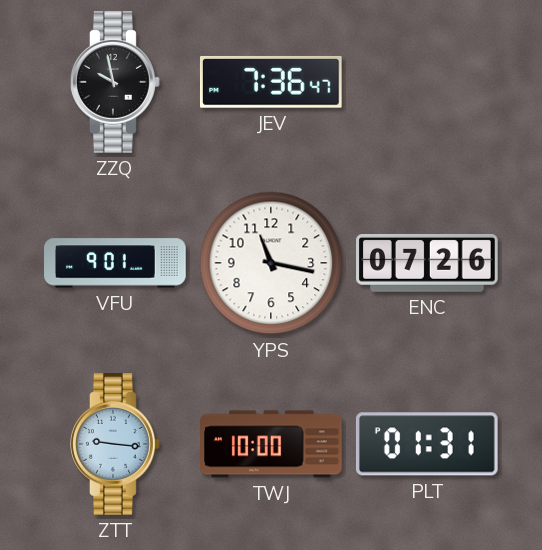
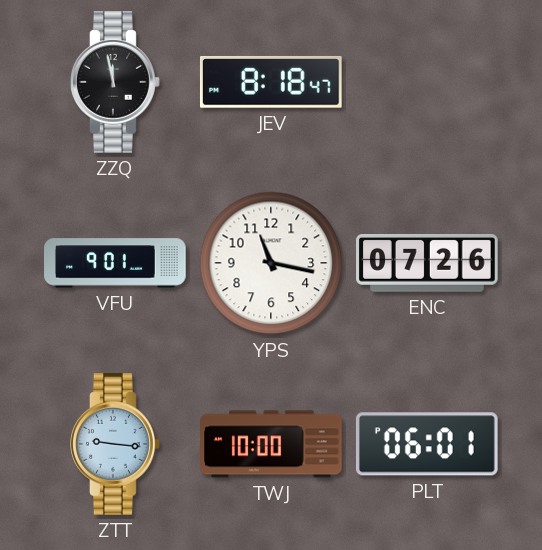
ZZQ: 9:58 -> 11:58
JEV: 7:36 -> 8:18
PLT: 01:31 -> 06:01
